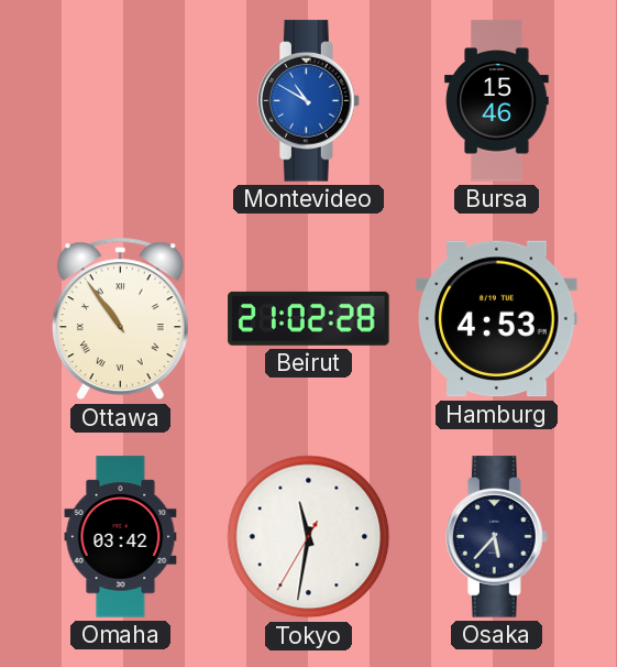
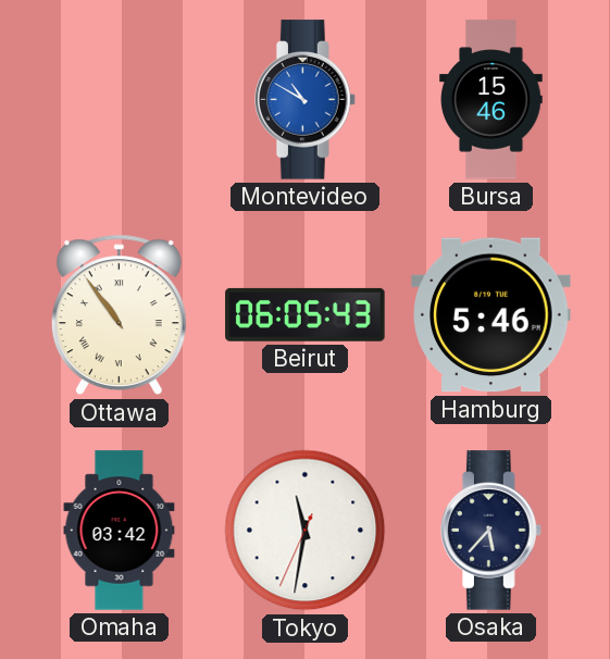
Beirut: 21:02 -> 06:05
Hamburg: 4:53 -> 5:46
Tokyo: 11:31:35 -> 11:31:34
